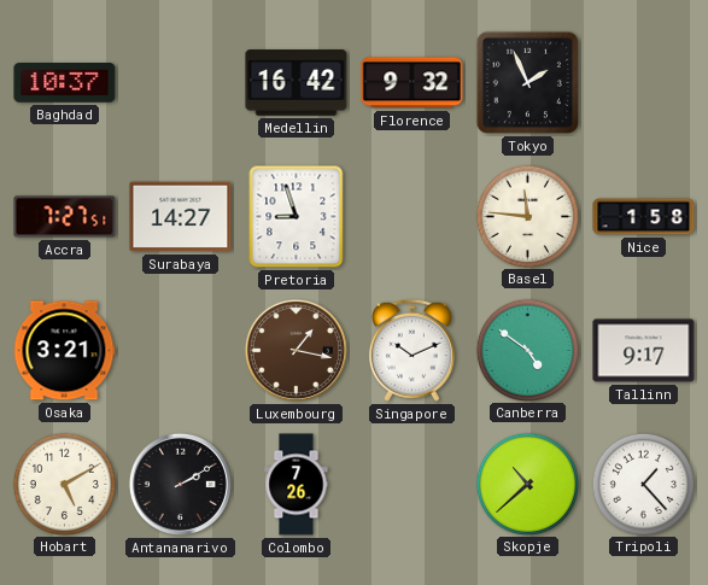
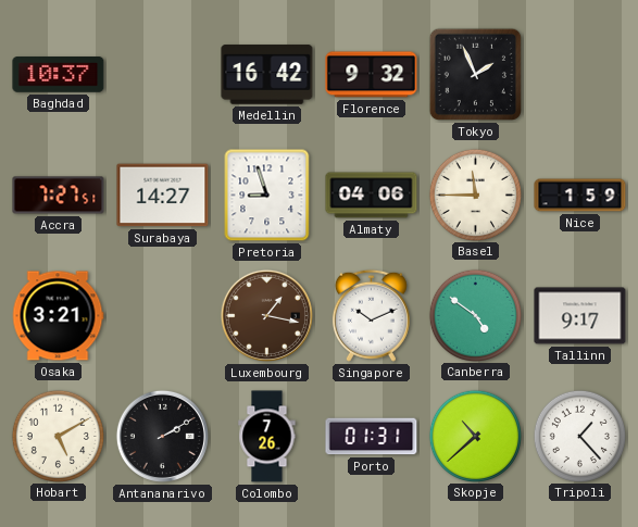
Almaty: none -> 04:06
Basel: 11:46 -> 11:45
Nice: 1:58 -> 1:59
Porto: none -> 01:31
